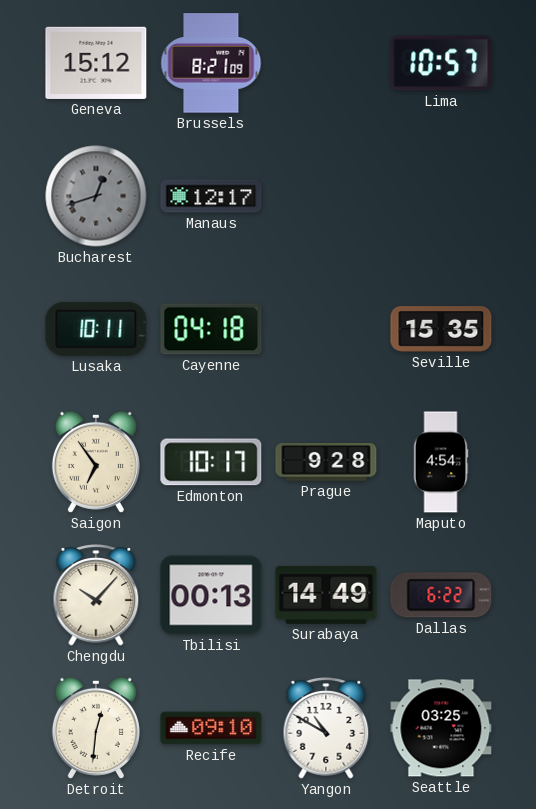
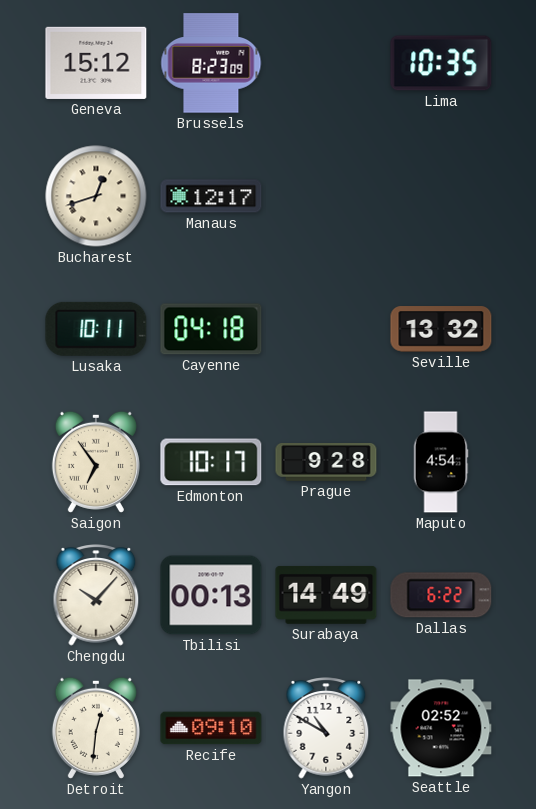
Brussels: 8:21 -> 8:23
Lima: 10:57 -> 10:35
Bucharest dial: grey -> cream
Seville: 15:35 -> 13:32
Seattle: 03:25 -> 02:52
